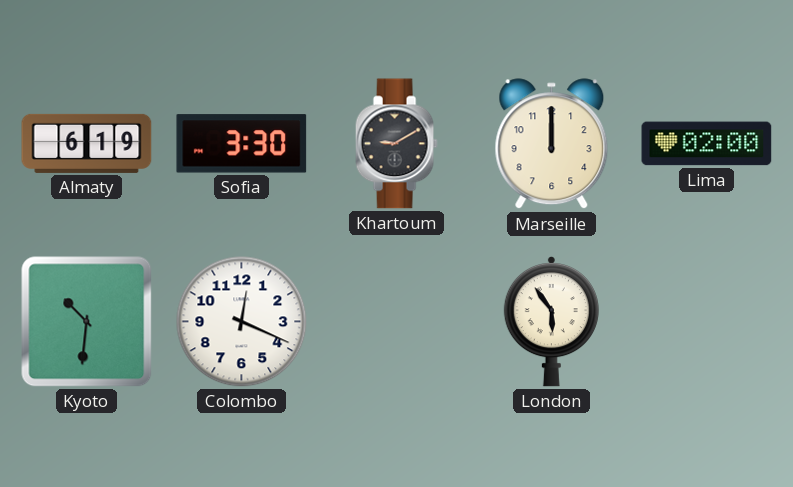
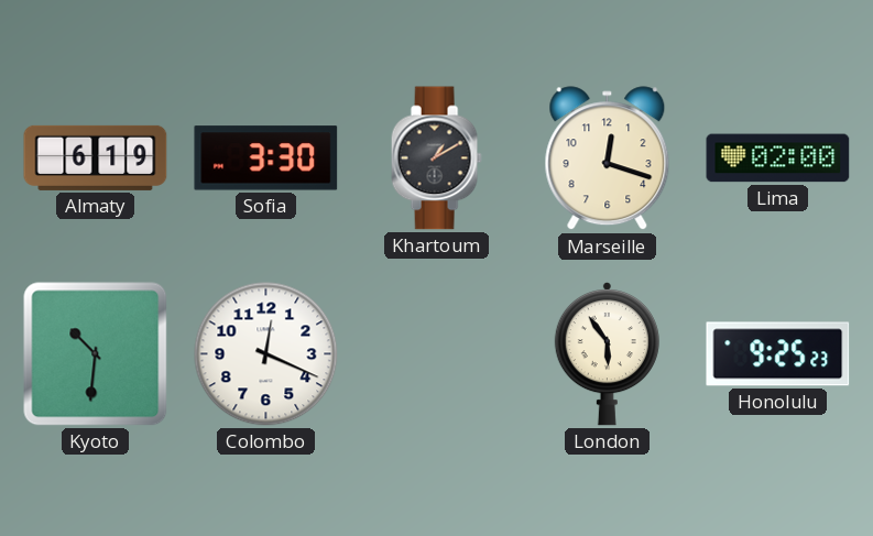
Khartoum: 9:10 -> 1:10
Marseille: 12:00 -> 12:18
Honolulu: none -> 9:25
